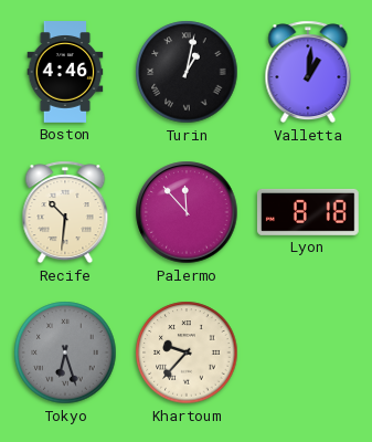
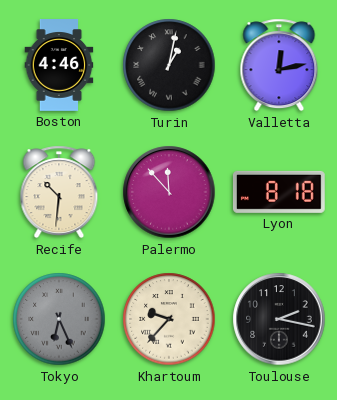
Valletta: 1:01 -> 12:13
Tokyo: 6:27 -> 6:26
Toulouse: none -> 2:17
